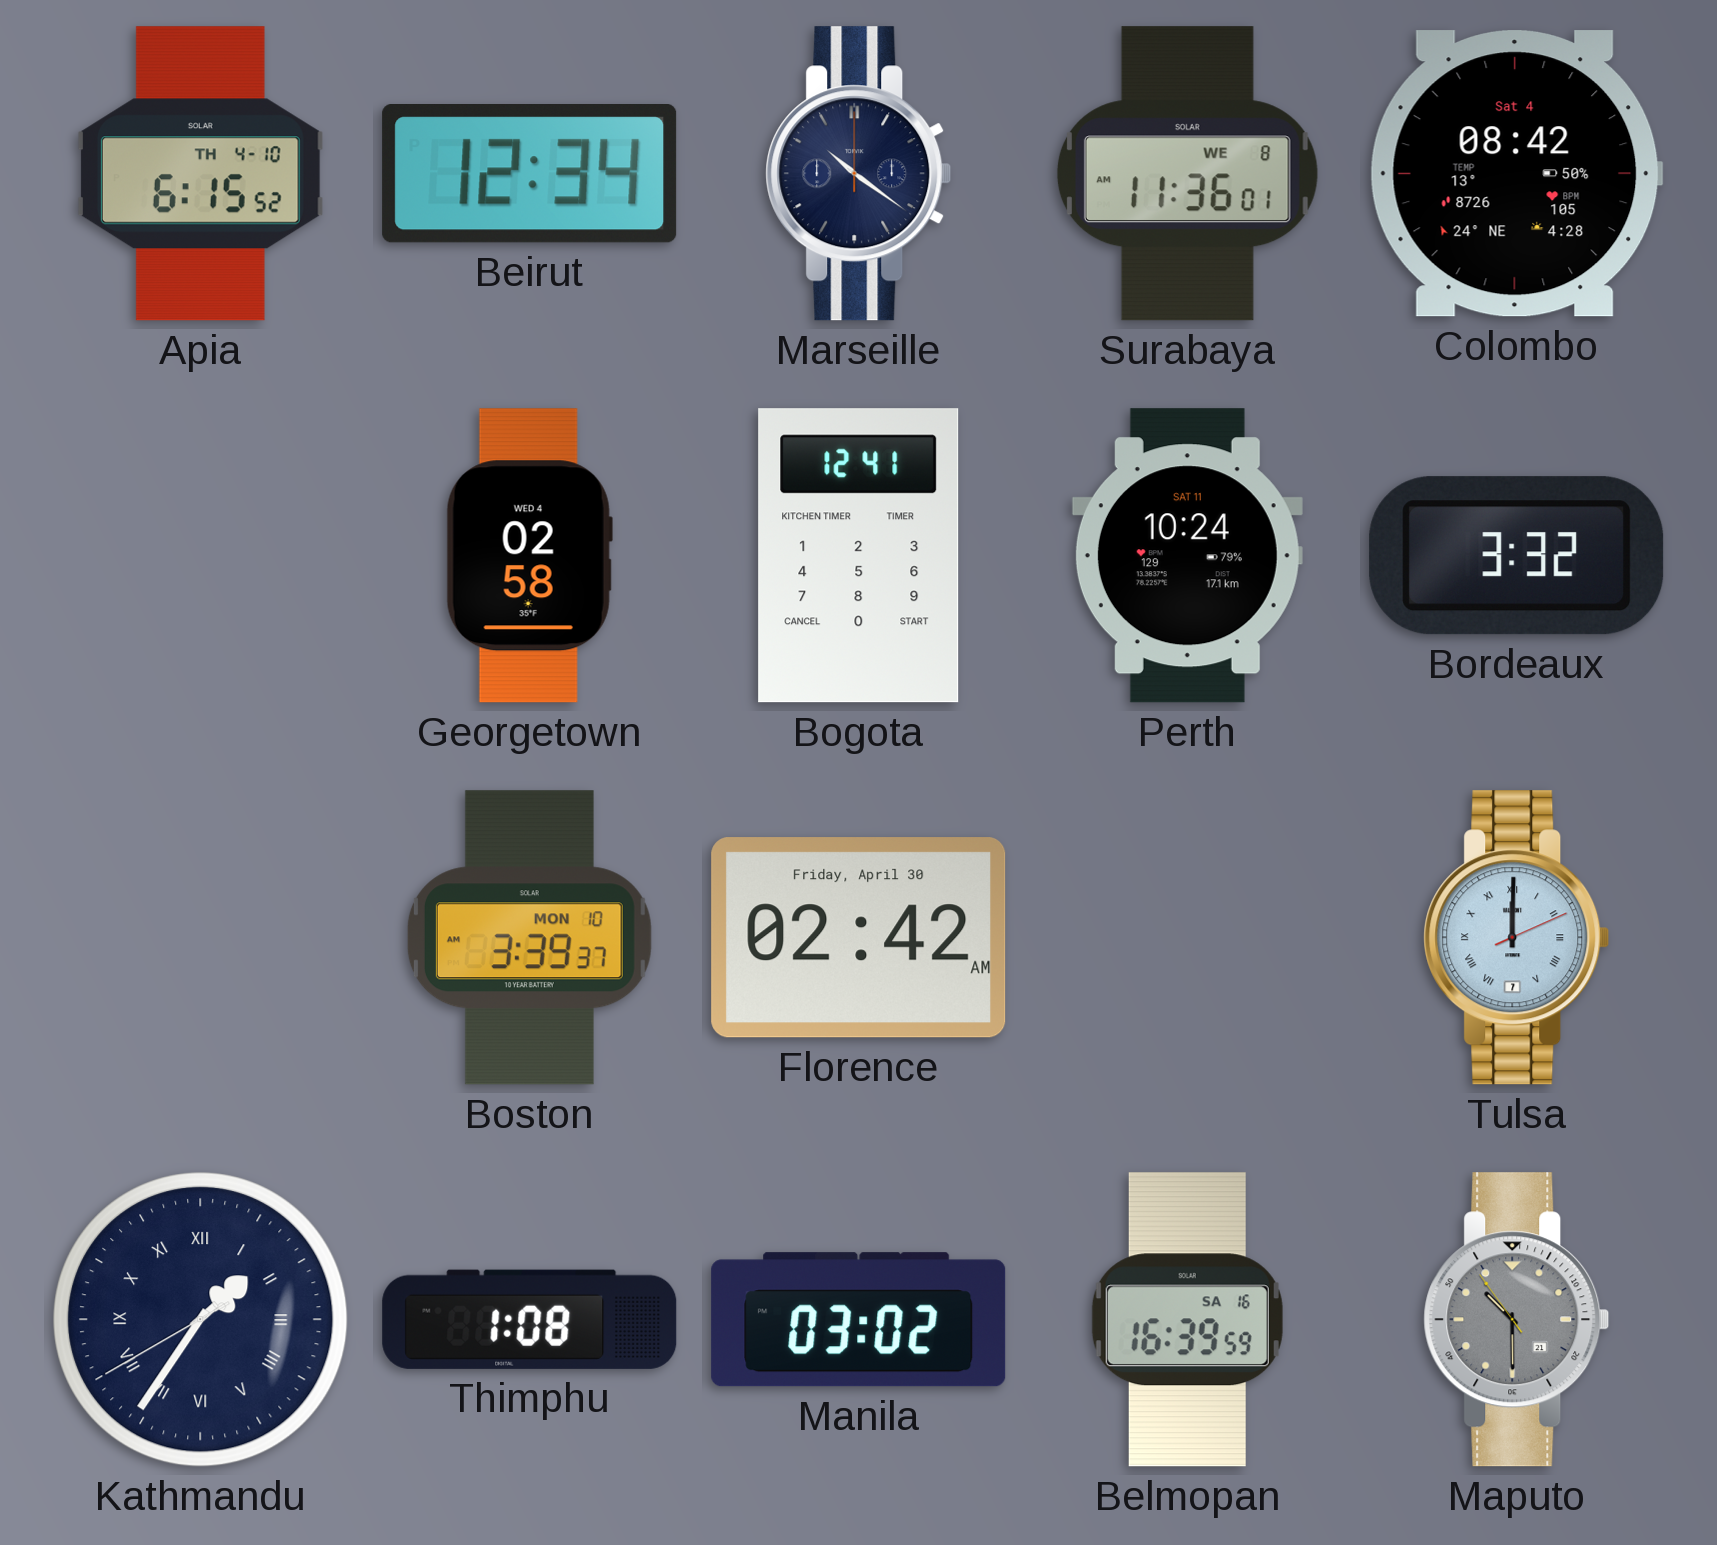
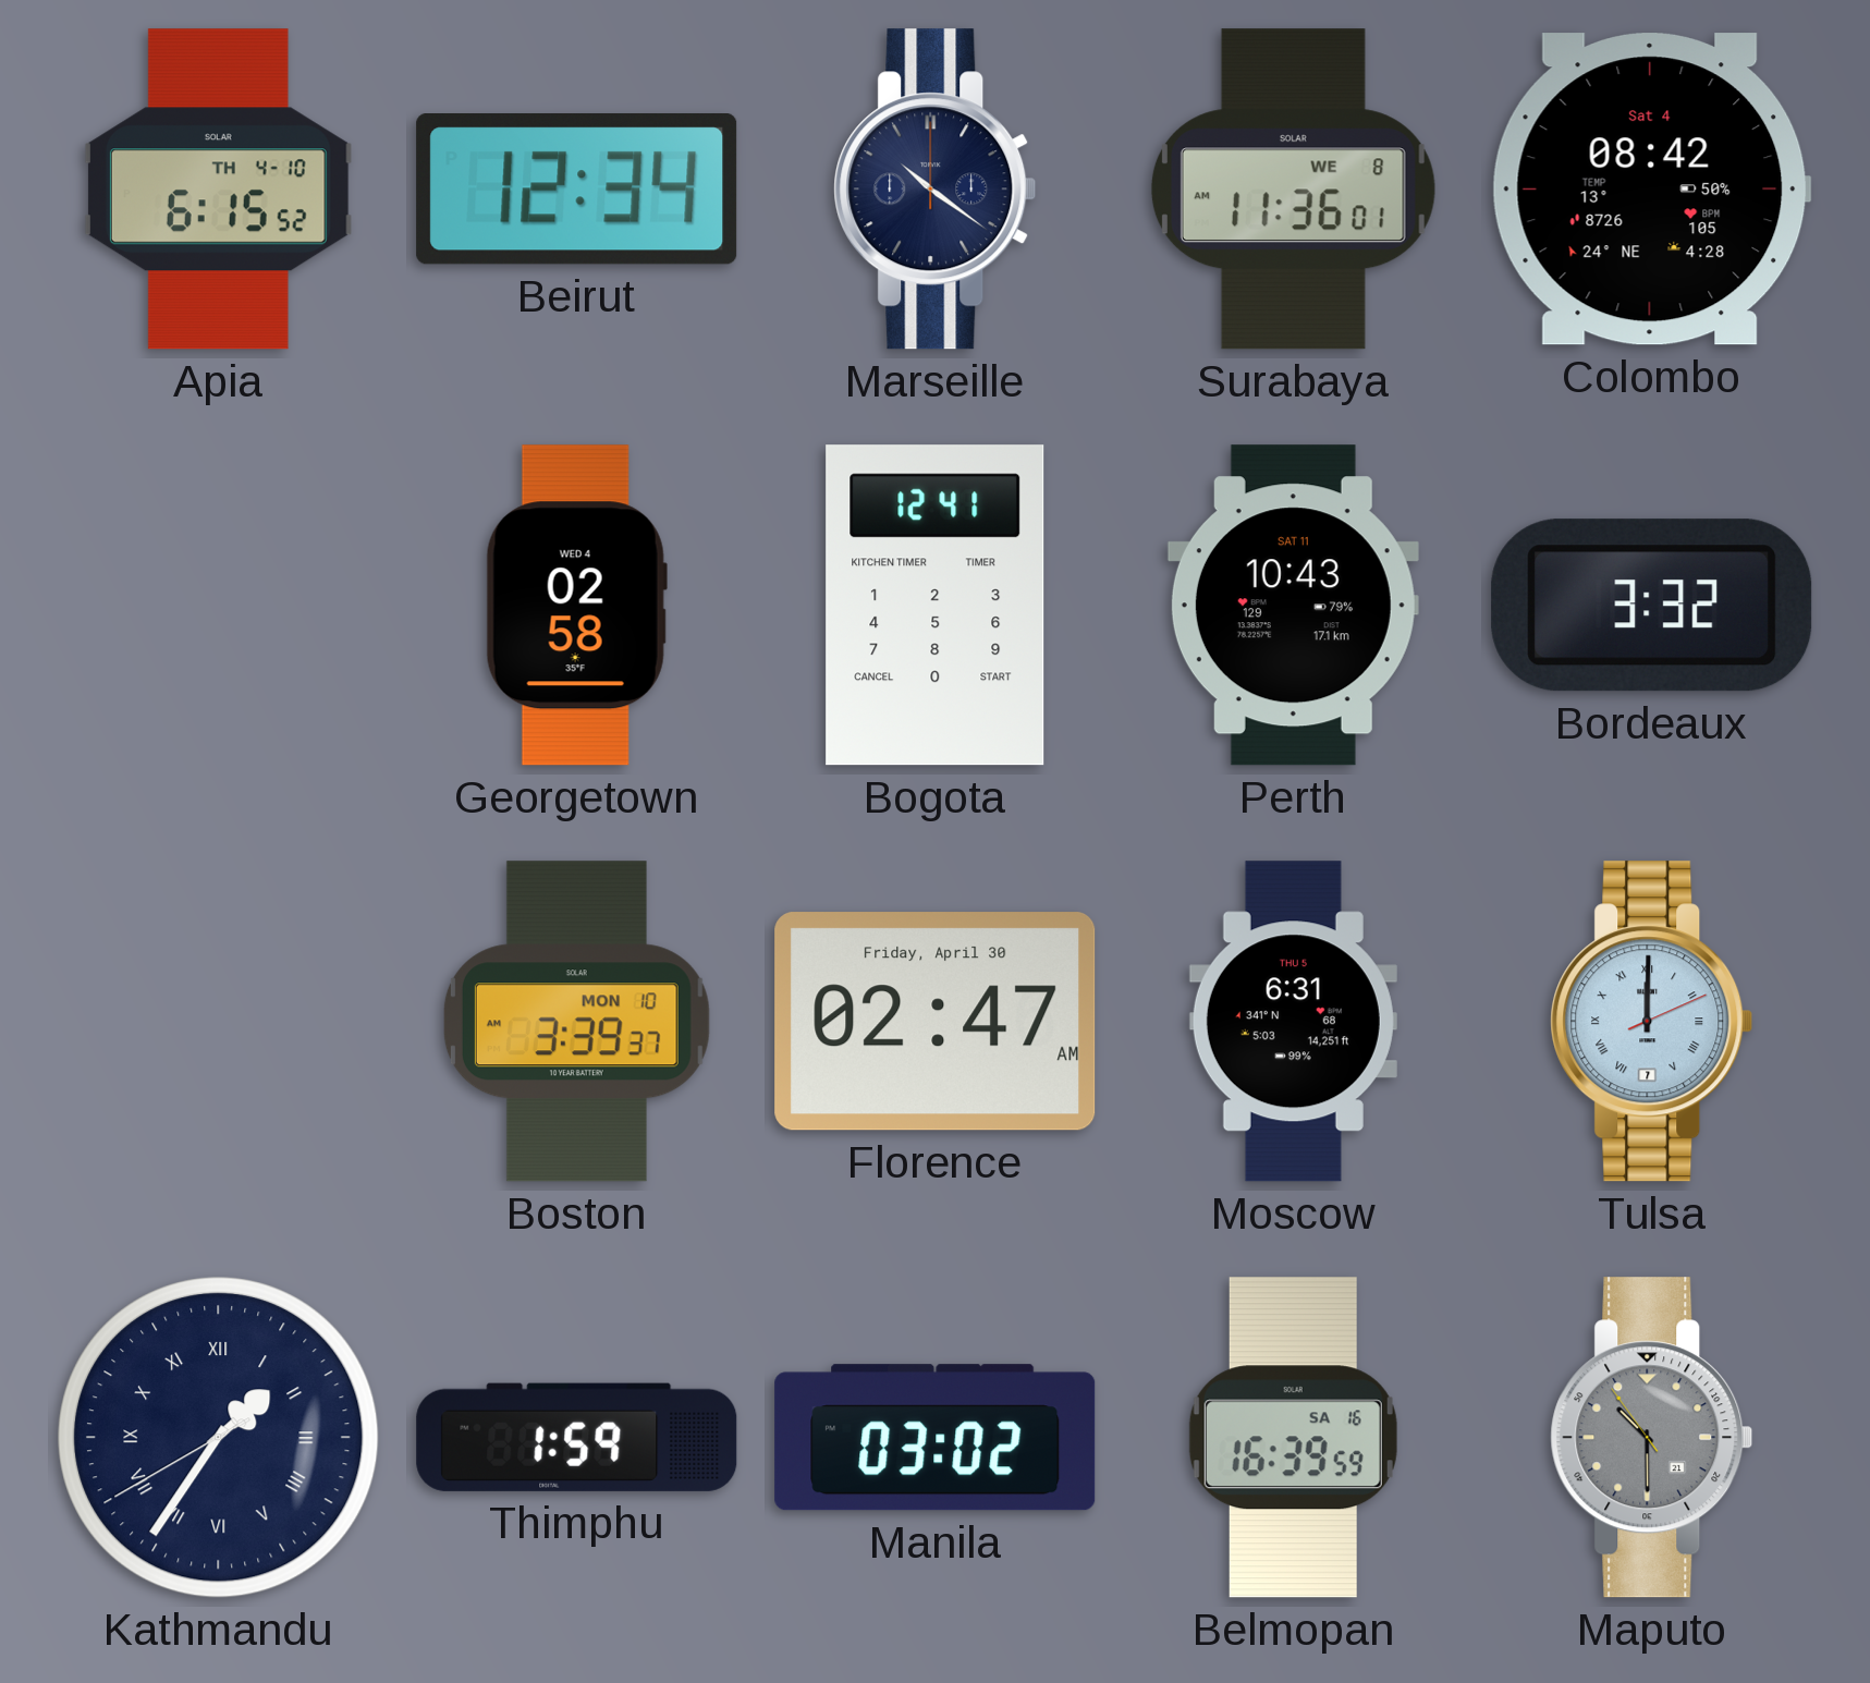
Perth: 10:24 -> 10:43
Florence: 02:42 -> 02:47
Moscow: none -> 6:31
Thimphu: 1:08 -> 1:59
